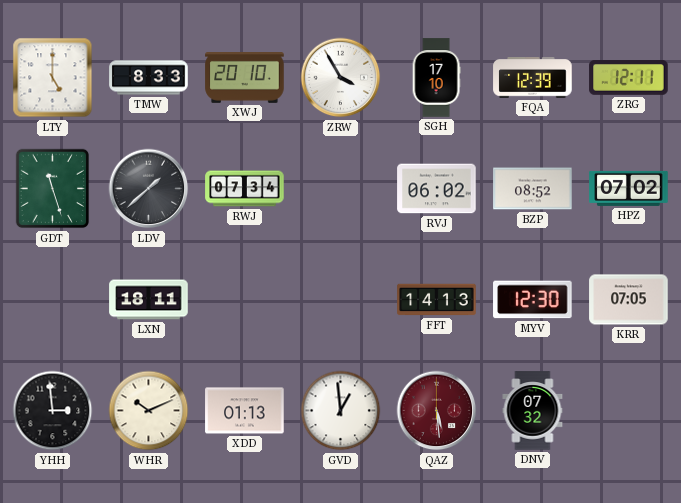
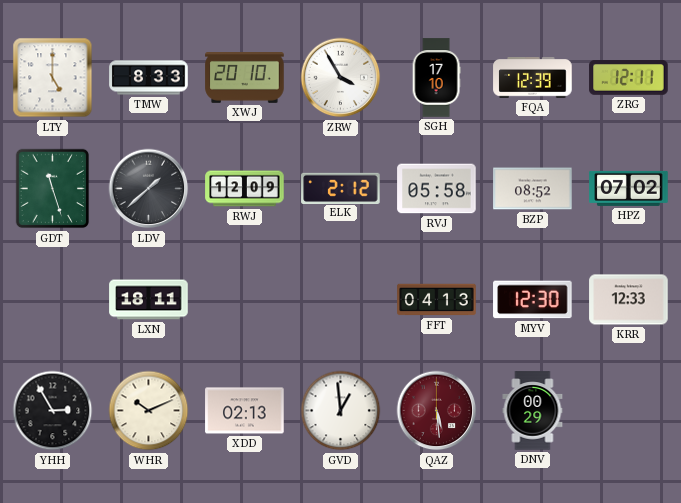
RWJ: 07:34 -> 12:09
ELK: none -> 2:12
RVJ: 06:02 -> 05:58
FFT: 14:13 -> 04:13
KRR: 07:05 -> 12:33
YHH: 2:59 -> 2:55
XDD: 01:13 -> 02:13
DNV: 07:32 -> 00:29
